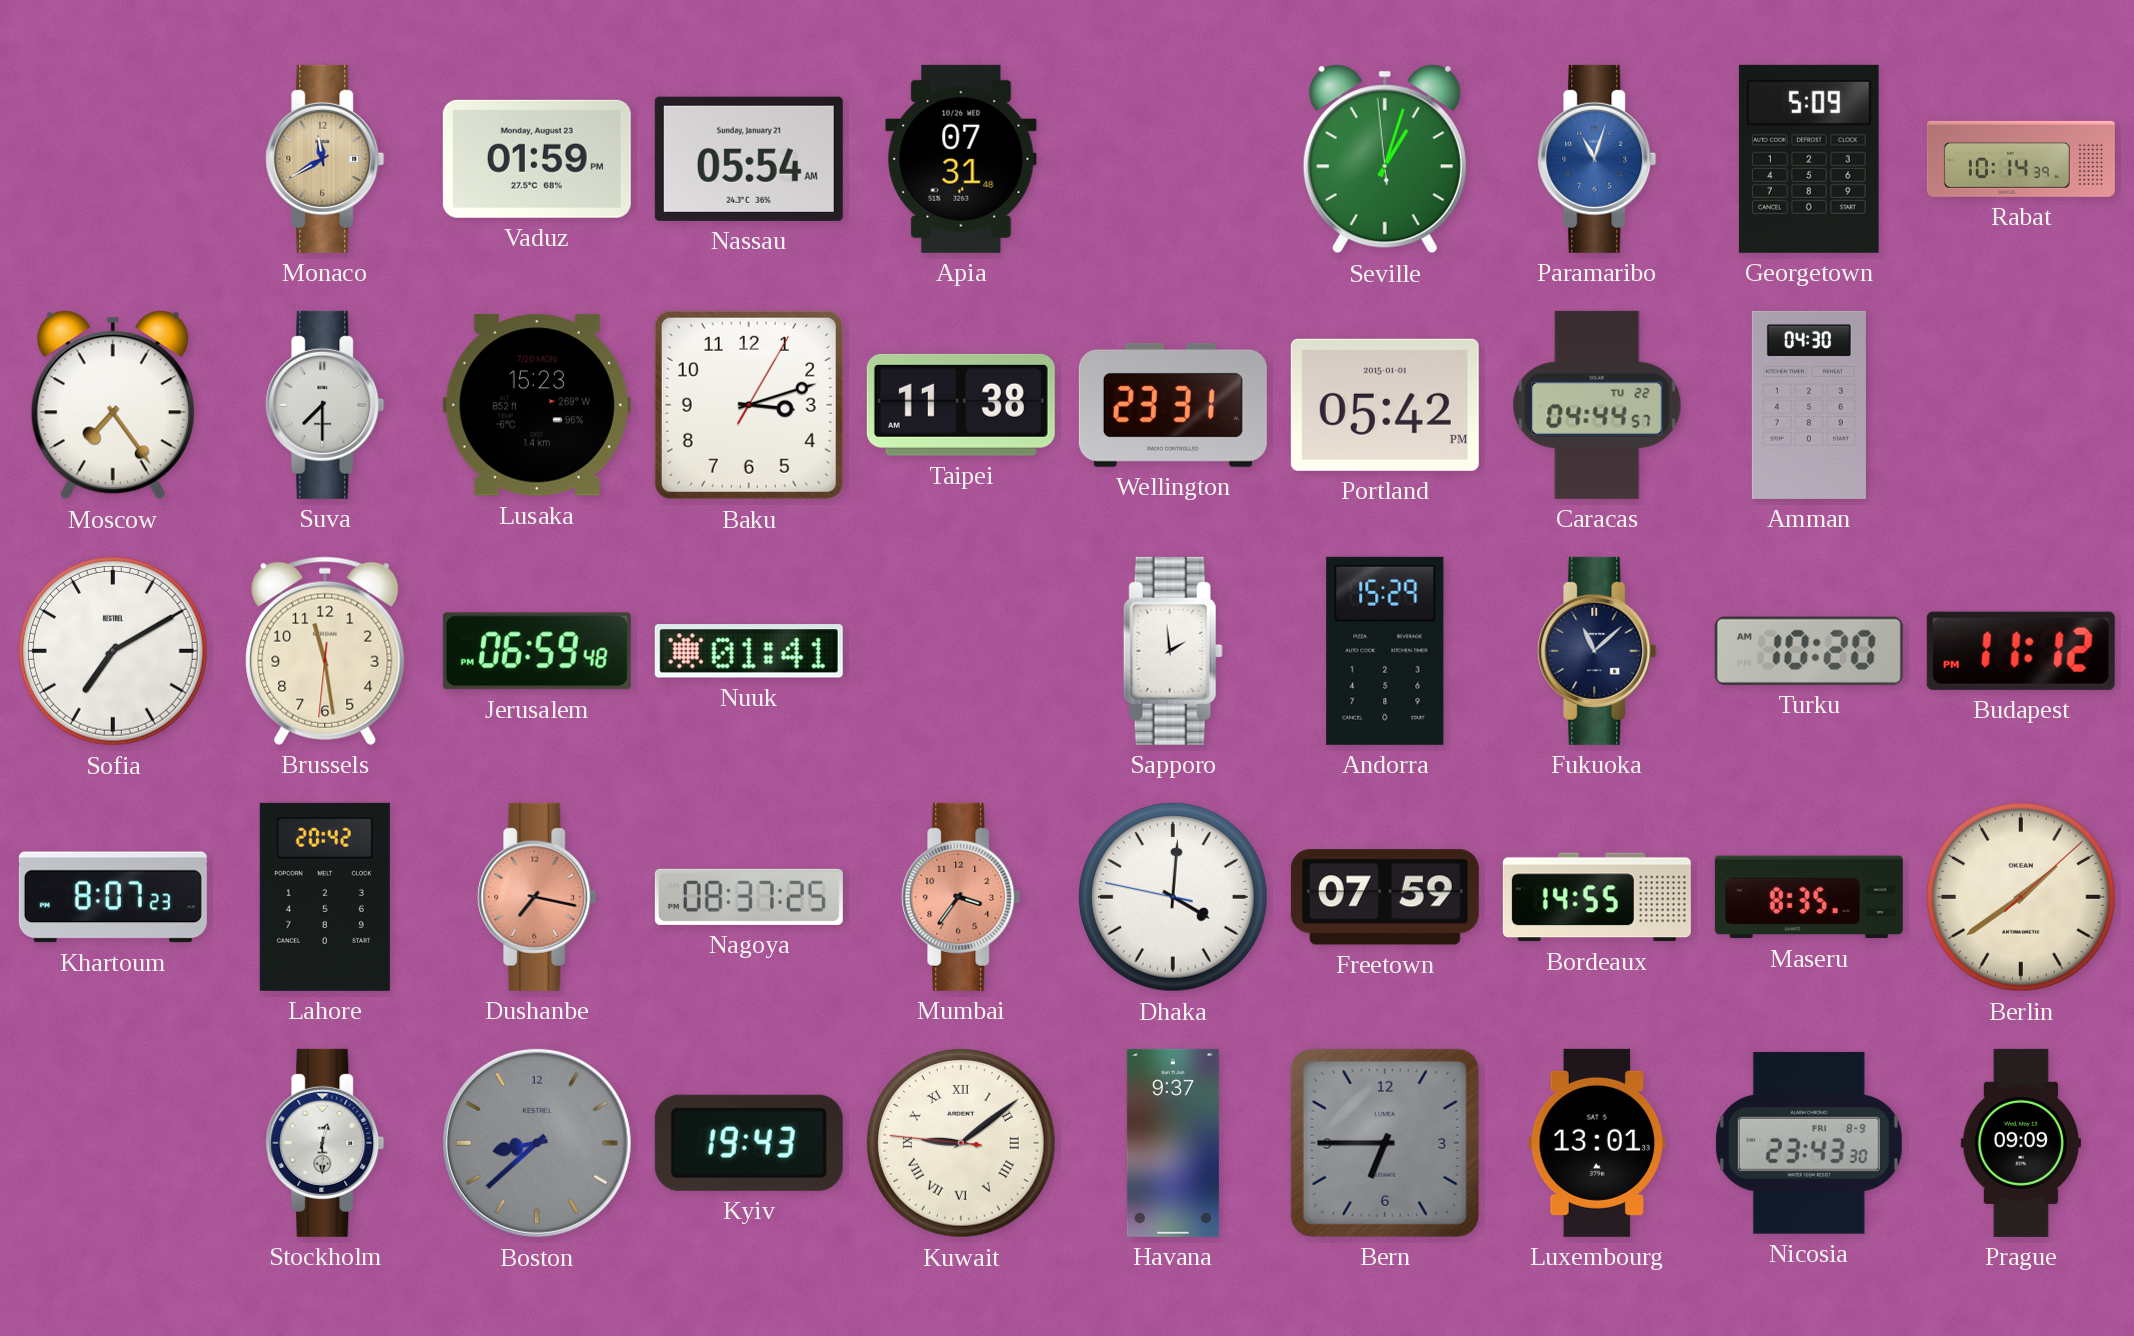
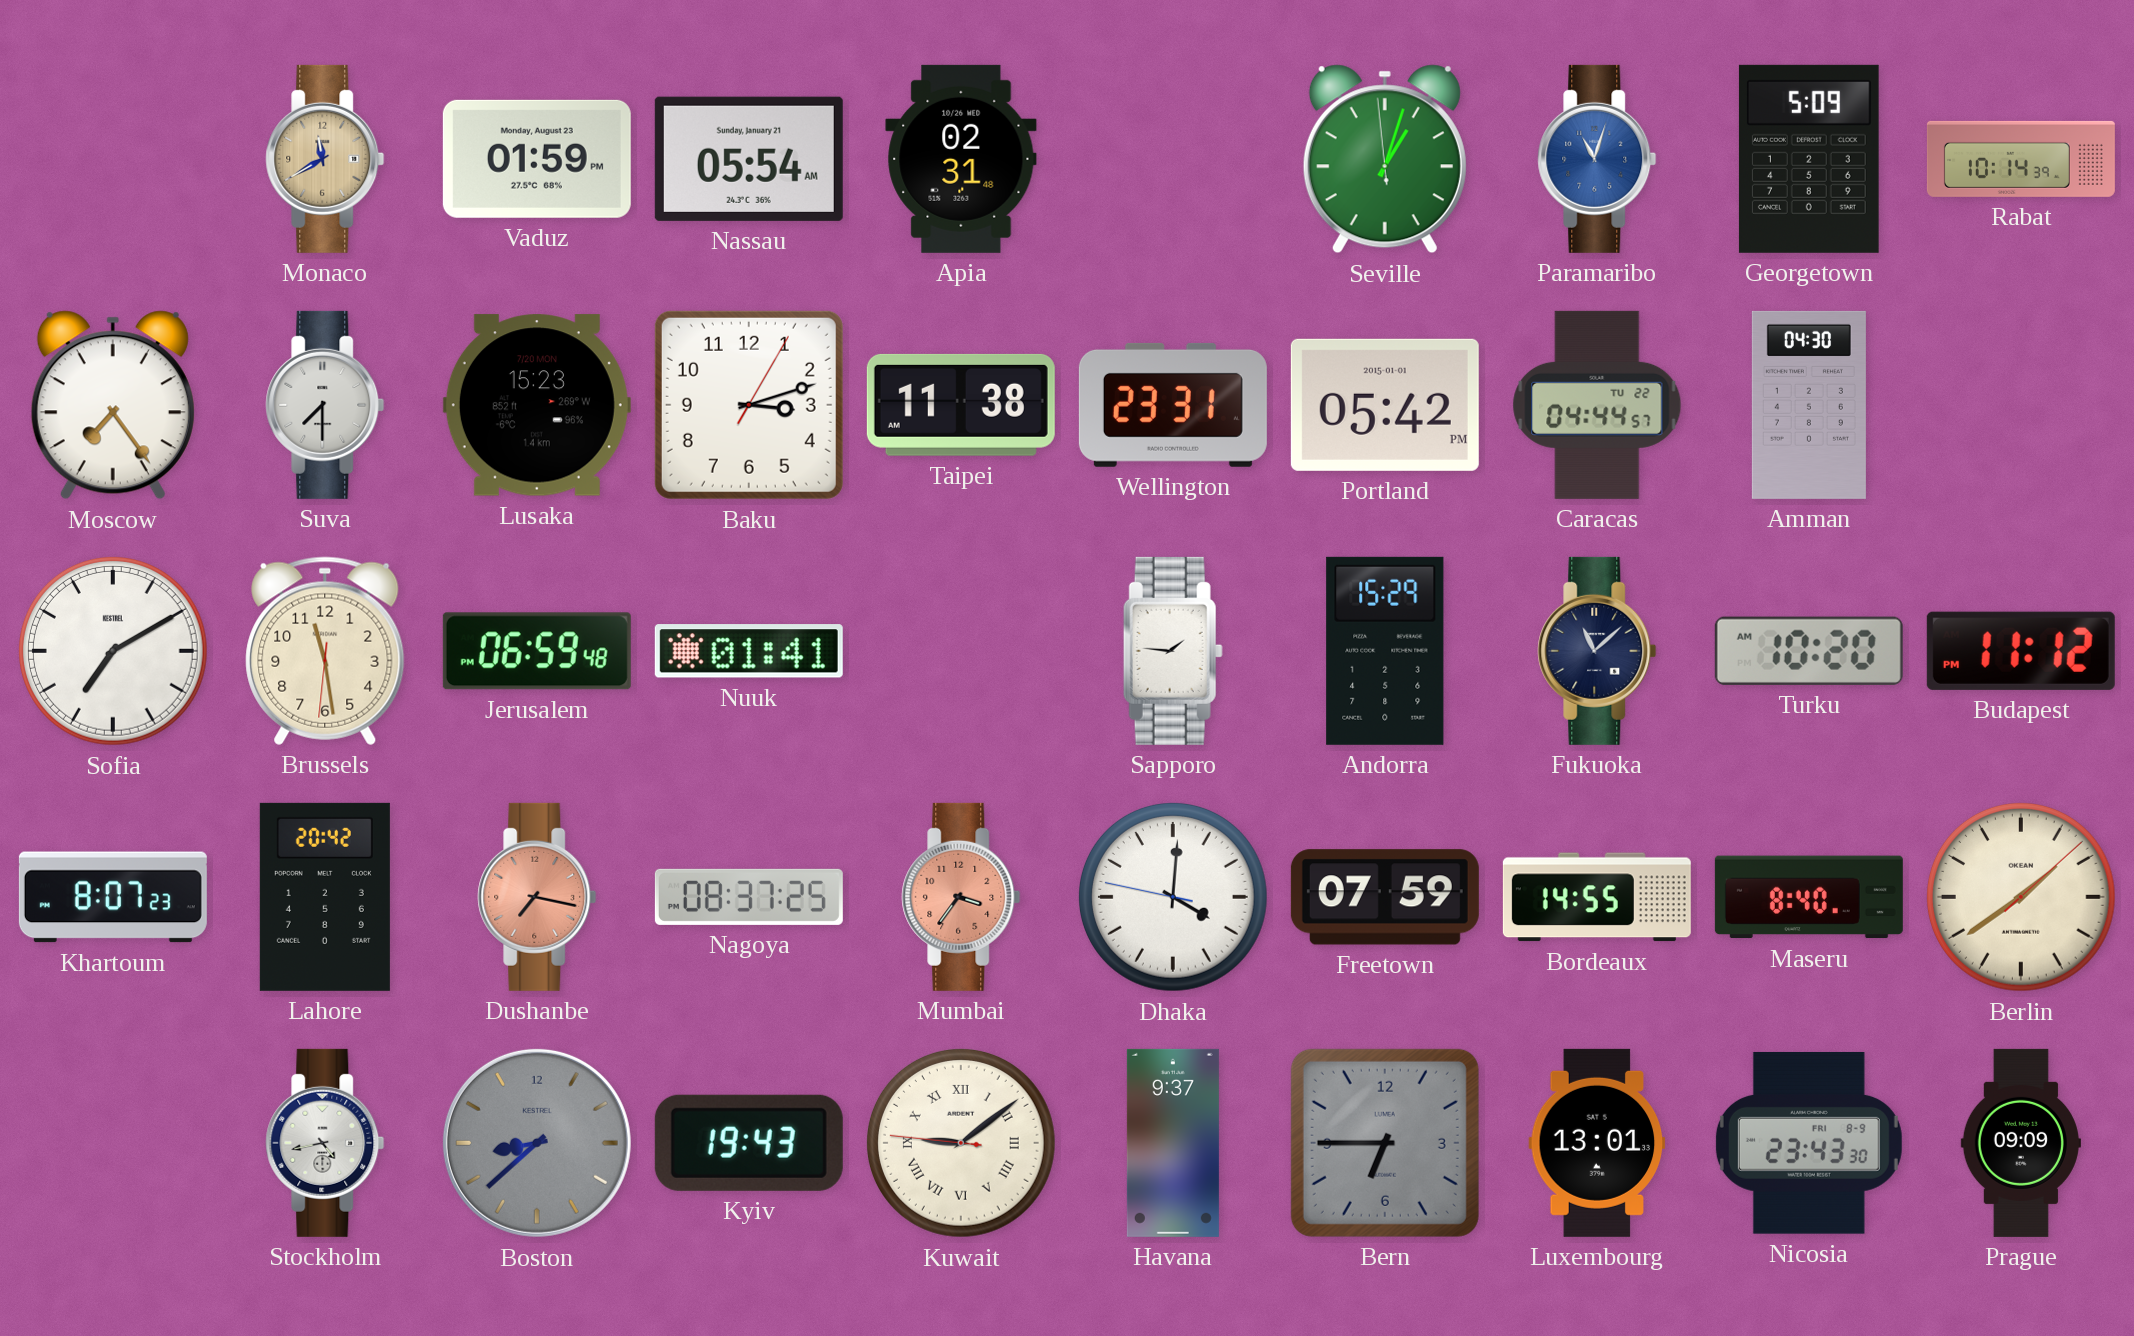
Apia: 07:31 -> 02:31
Sapporo: 1:59 -> 1:46
Maseru: 8:35 -> 8:40
Stockholm: 12:30 -> 4:43
